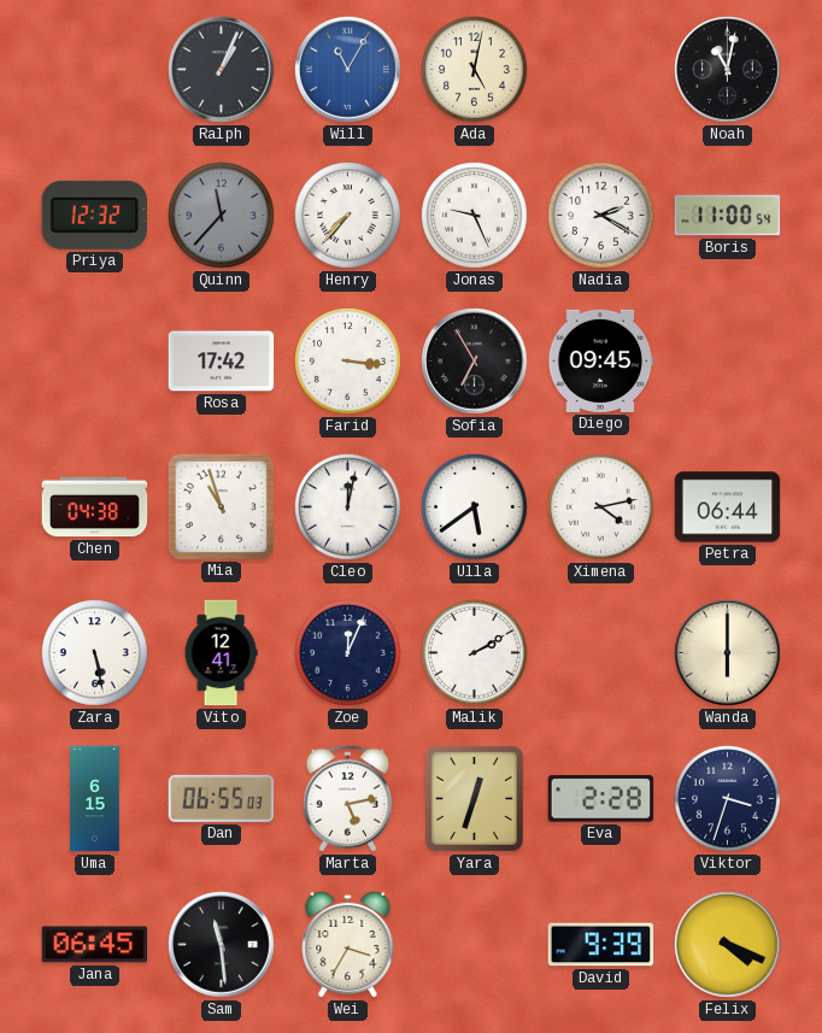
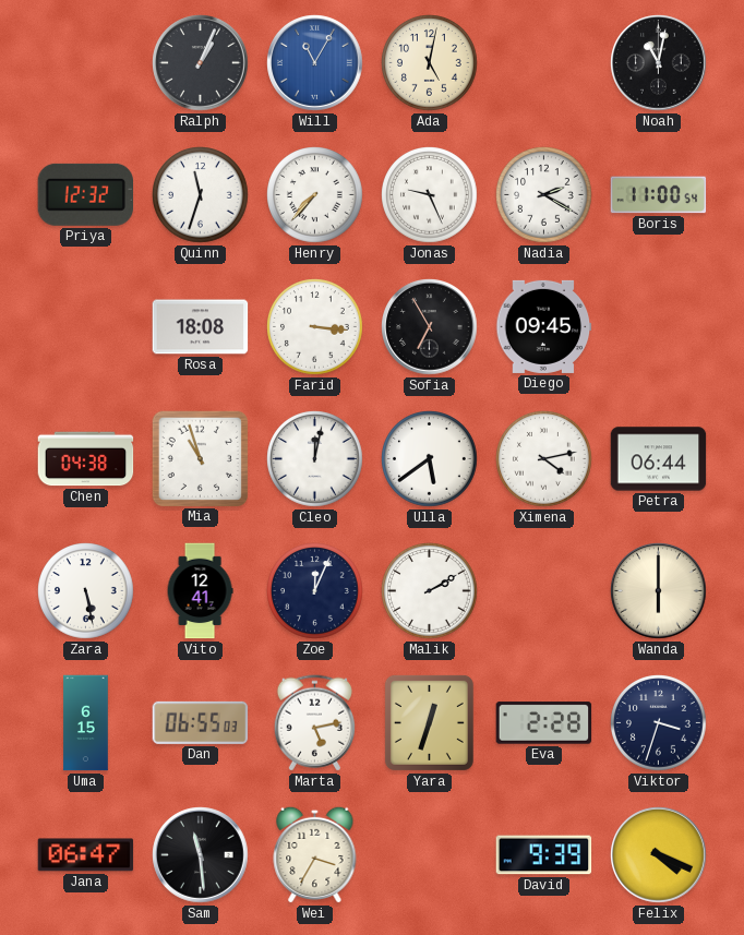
Quinn: 11:37 -> 11:33
Quinn dial: grey -> white
Rosa: 17:42 -> 18:08
Jana: 06:45 -> 06:47
